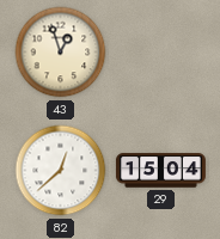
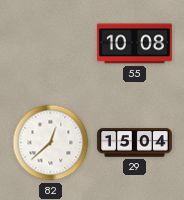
43: 12:57 -> none
55: none -> 10:08
